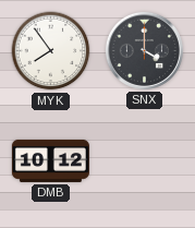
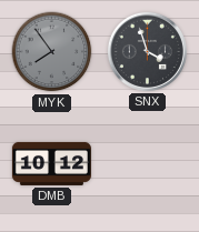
MYK dial: white -> grey
SNX: 4:00 -> 3:57
